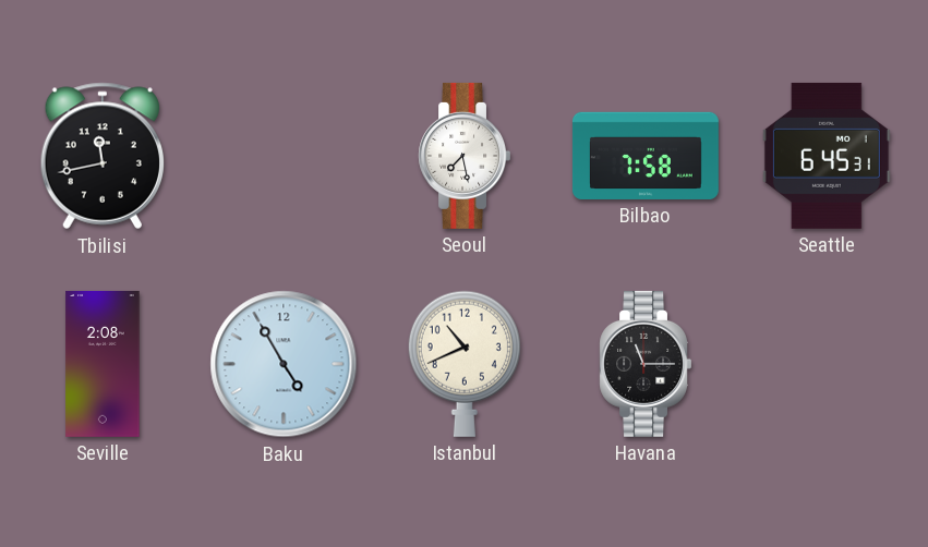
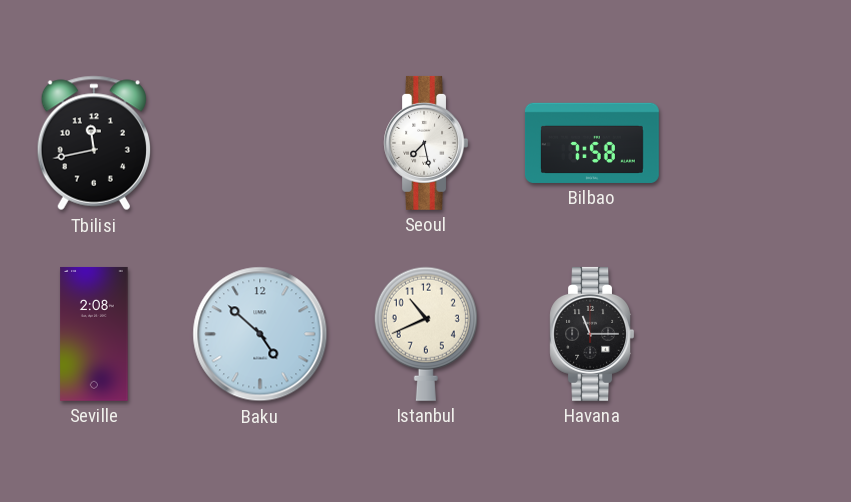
Seattle: 6:45 -> none
Baku: 4:55 -> 4:52
